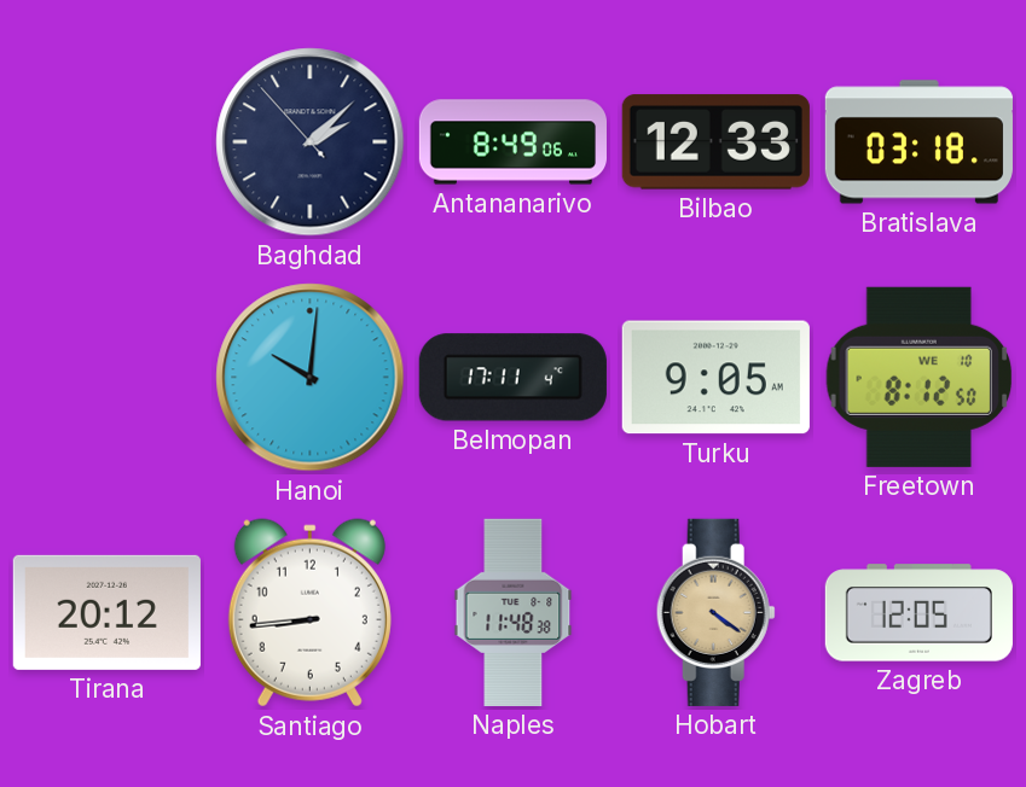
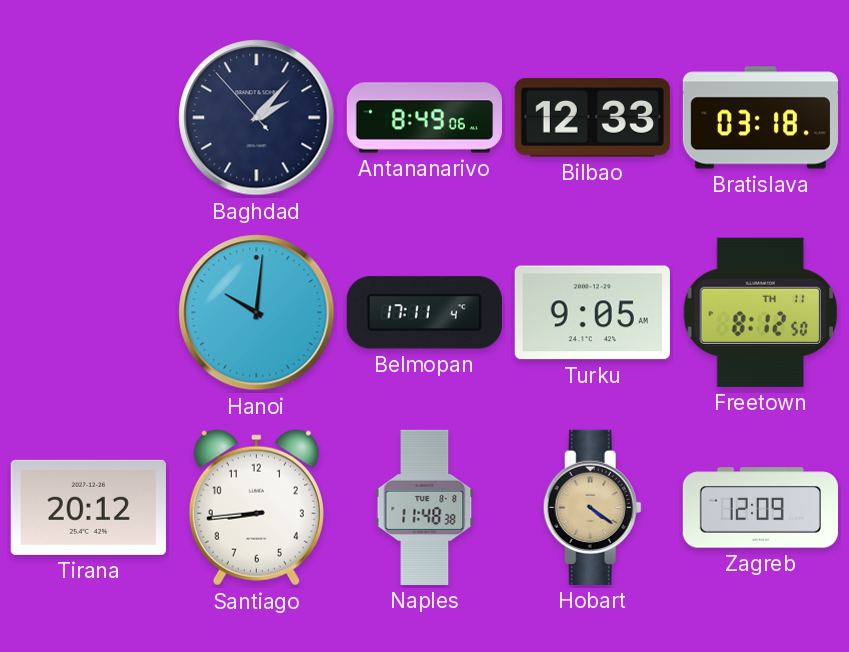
Baghdad: 2:07 -> 2:06
Freetown date: WE 10 -> TH 11
Zagreb: 12:05 -> 12:09
